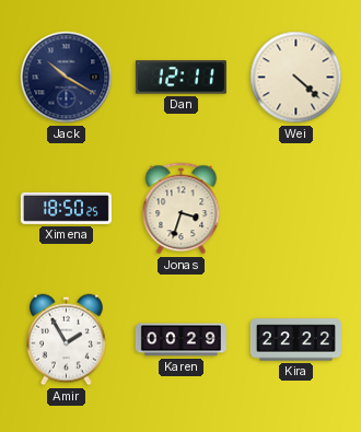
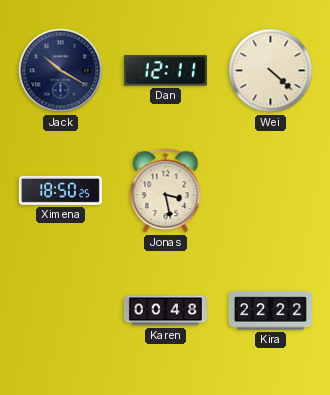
Jonas: 3:33 -> 3:28
Amir: 1:55 -> none
Karen: 00:29 -> 00:48
